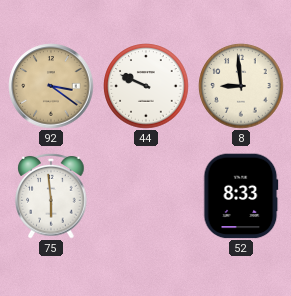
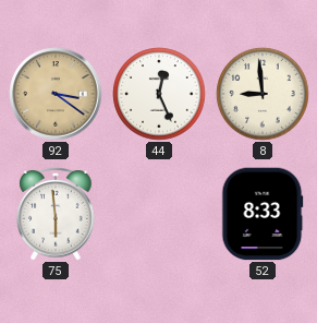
44: 9:49 -> 12:26
